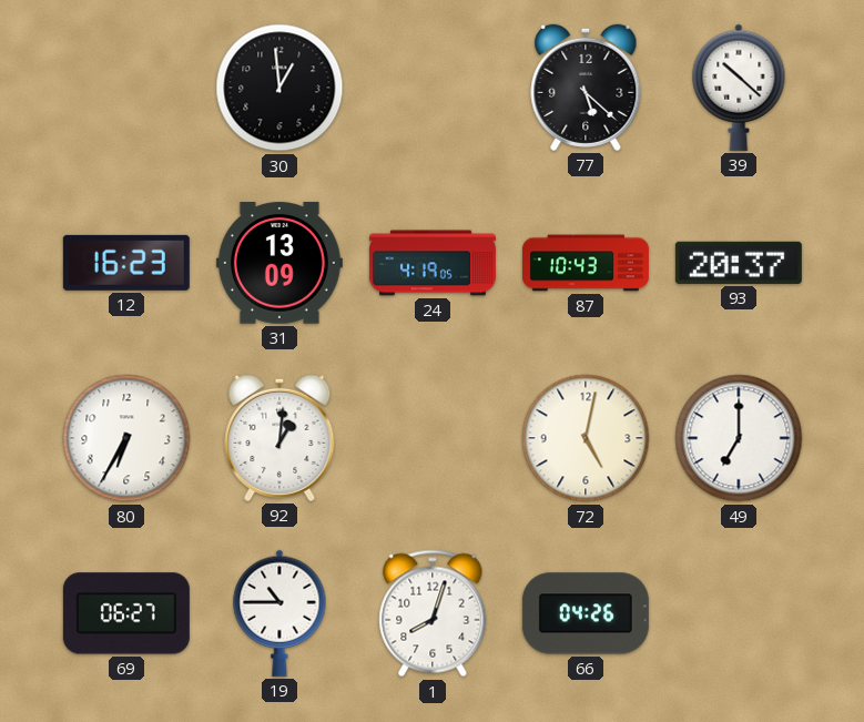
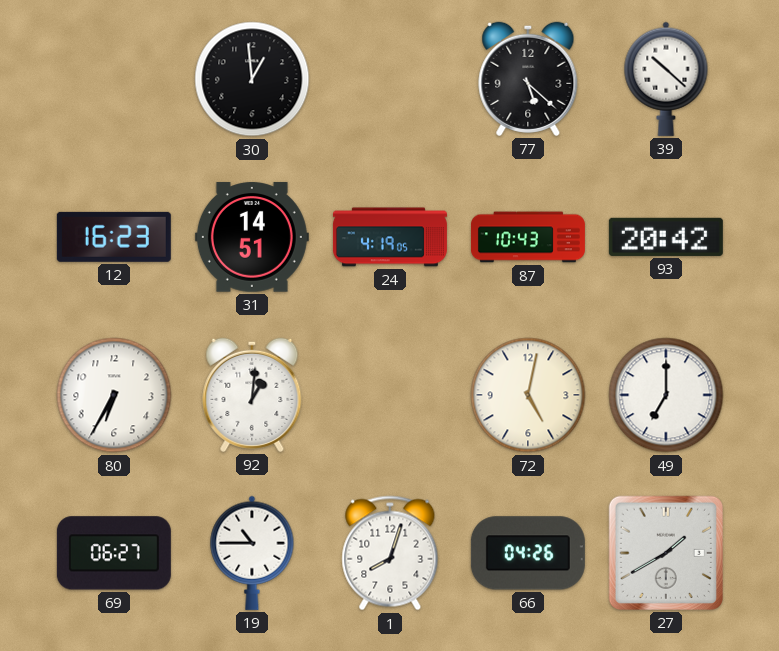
31: 13:09 -> 14:51
93: 20:37 -> 20:42
27: none -> 1:40
